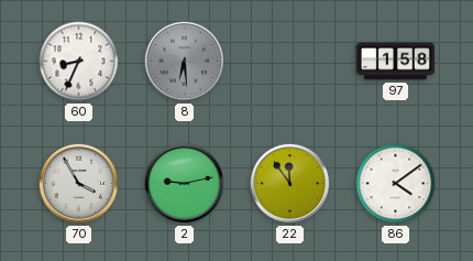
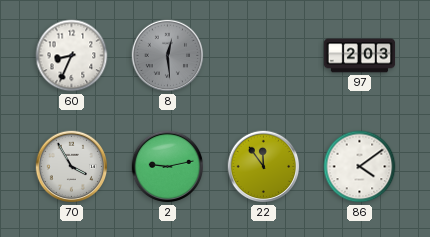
8: 6:29 -> 12:29
97: 1:58 -> 2:03
